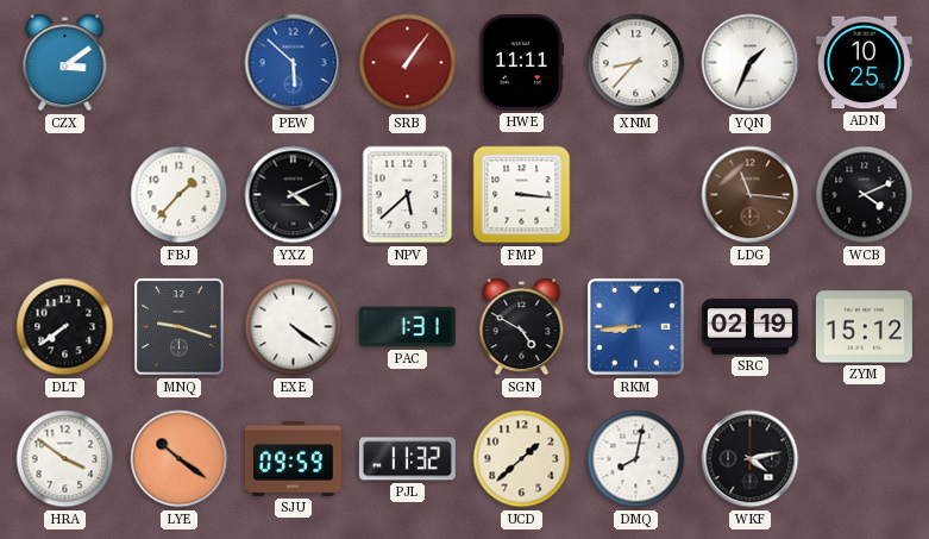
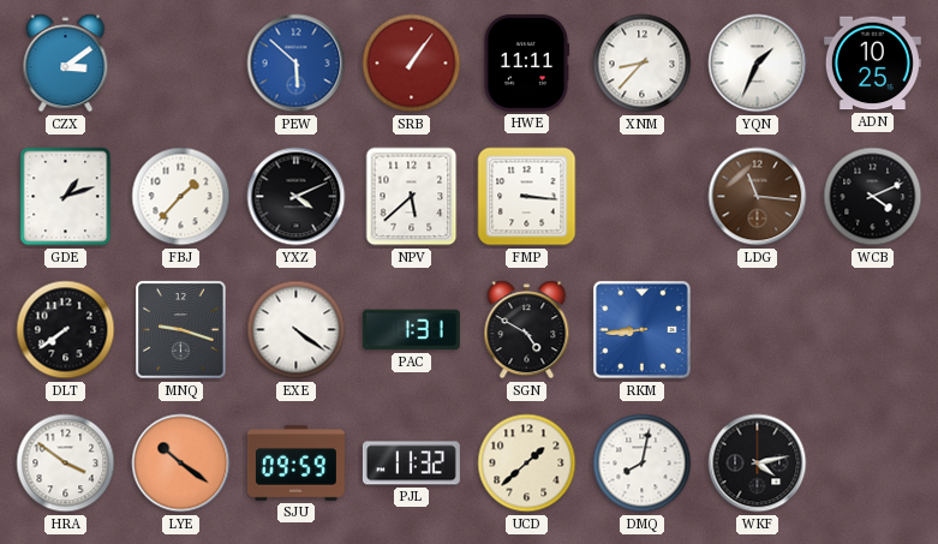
GDE: none -> 1:12
SRC: 02:19 -> none
ZYM: 15:12 -> none
